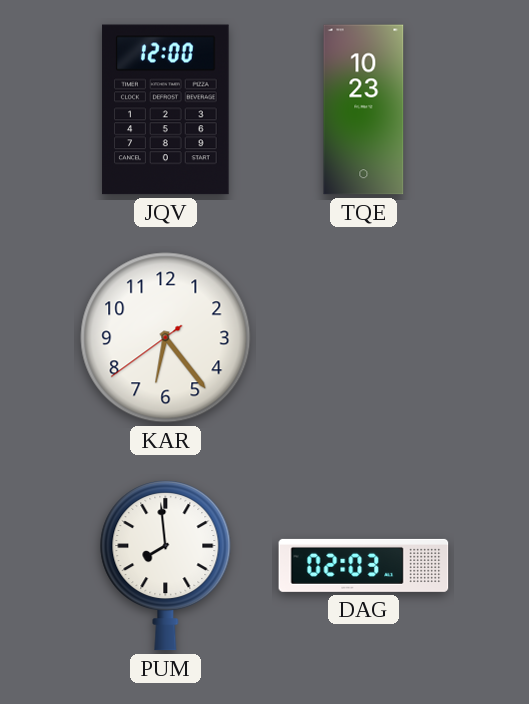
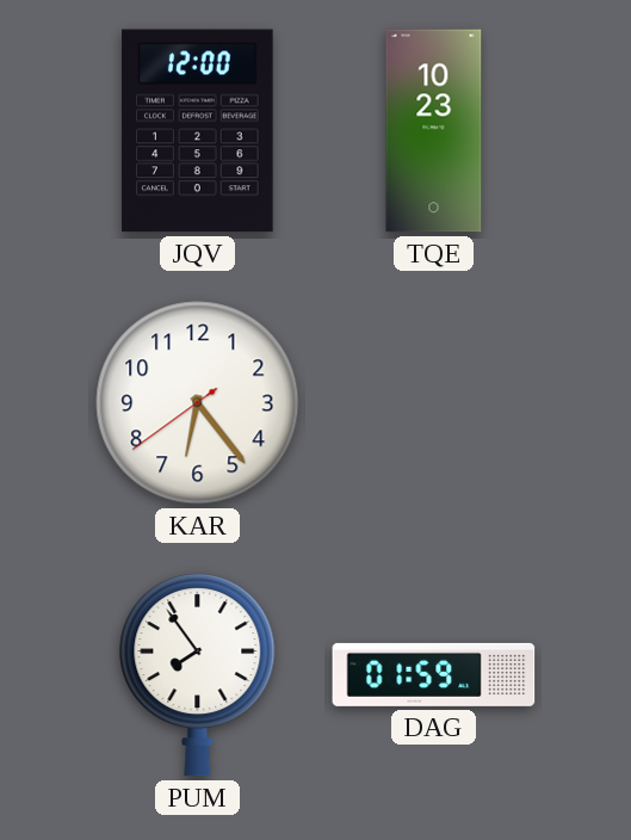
PUM: 7:59 -> 7:54
DAG: 02:03 -> 01:59
